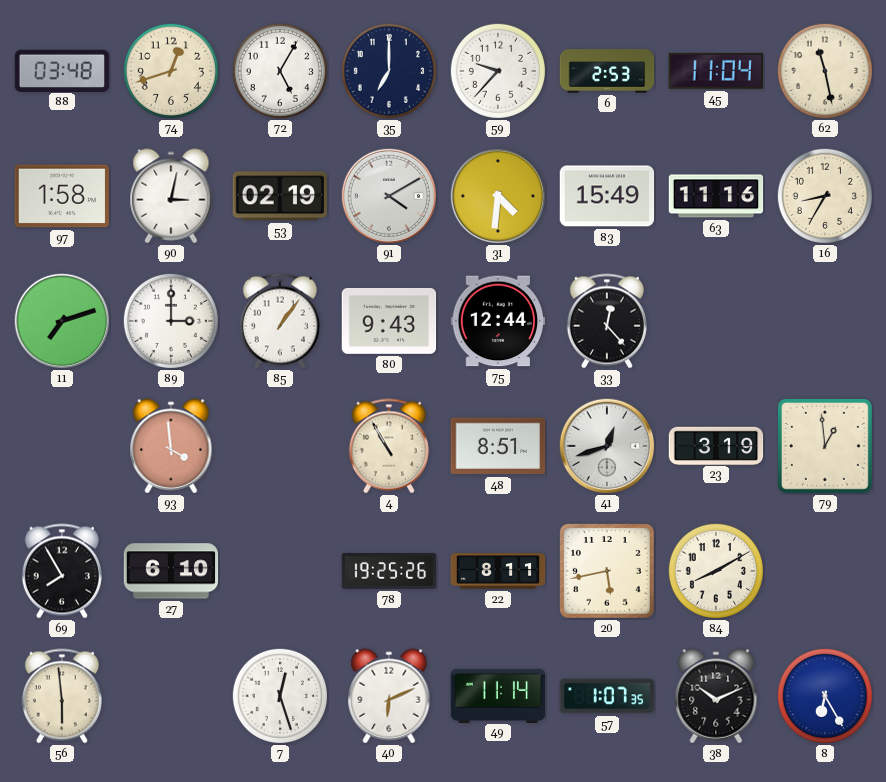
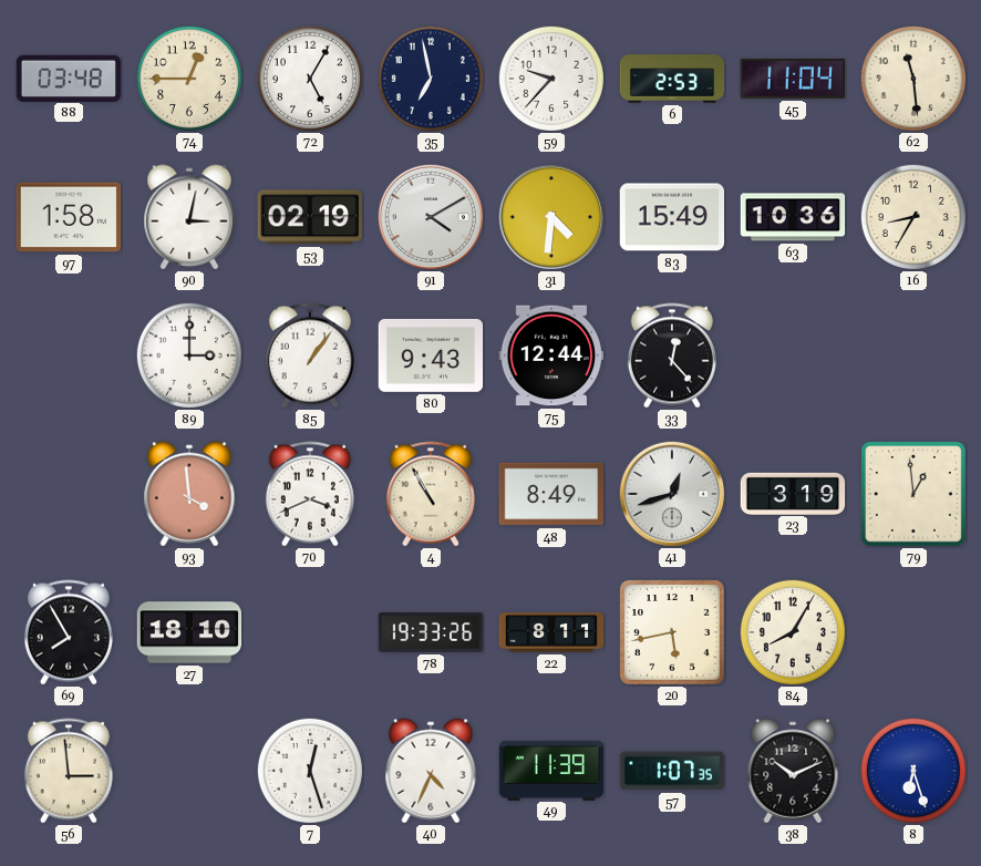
74: 12:42 -> 12:45
35: 7:00 -> 6:58
62: 11:28 -> 11:29
63: 11:16 -> 10:36
11: 7:12 -> none
70: none -> 3:41
48: 8:51 -> 8:49
27: 6:10 -> 18:10
78: 19:25 -> 19:33
84: 8:10 -> 8:05
56: 5:59 -> 2:59
40: 6:11 -> 4:34
49: 11:14 -> 11:39
8: 6:25 -> 6:27
